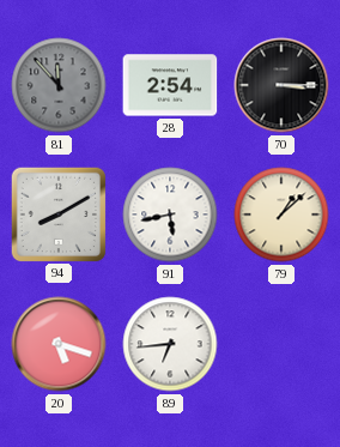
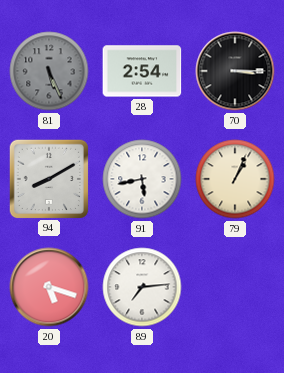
81: 11:53 -> 5:26
79: 1:08 -> 1:04
89: 6:44 -> 7:14
